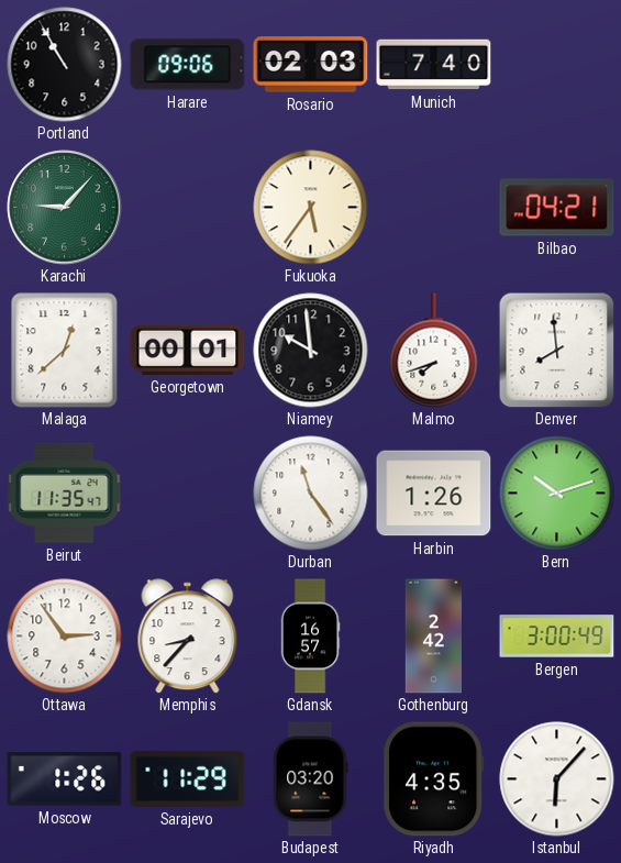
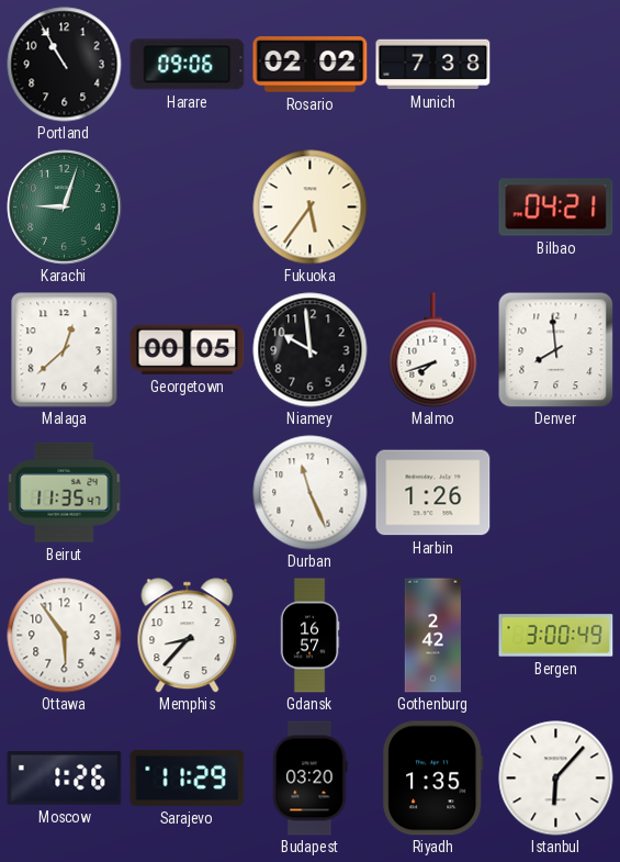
Rosario: 02:03 -> 02:02
Munich: 7:40 -> 7:38
Karachi: 9:07 -> 9:03
Georgetown: 00:01 -> 00:05
Durban: 11:24 -> 11:26
Bern: 10:12 -> none
Ottawa: 2:54 -> 5:54
Riyadh: 4:35 -> 1:35
